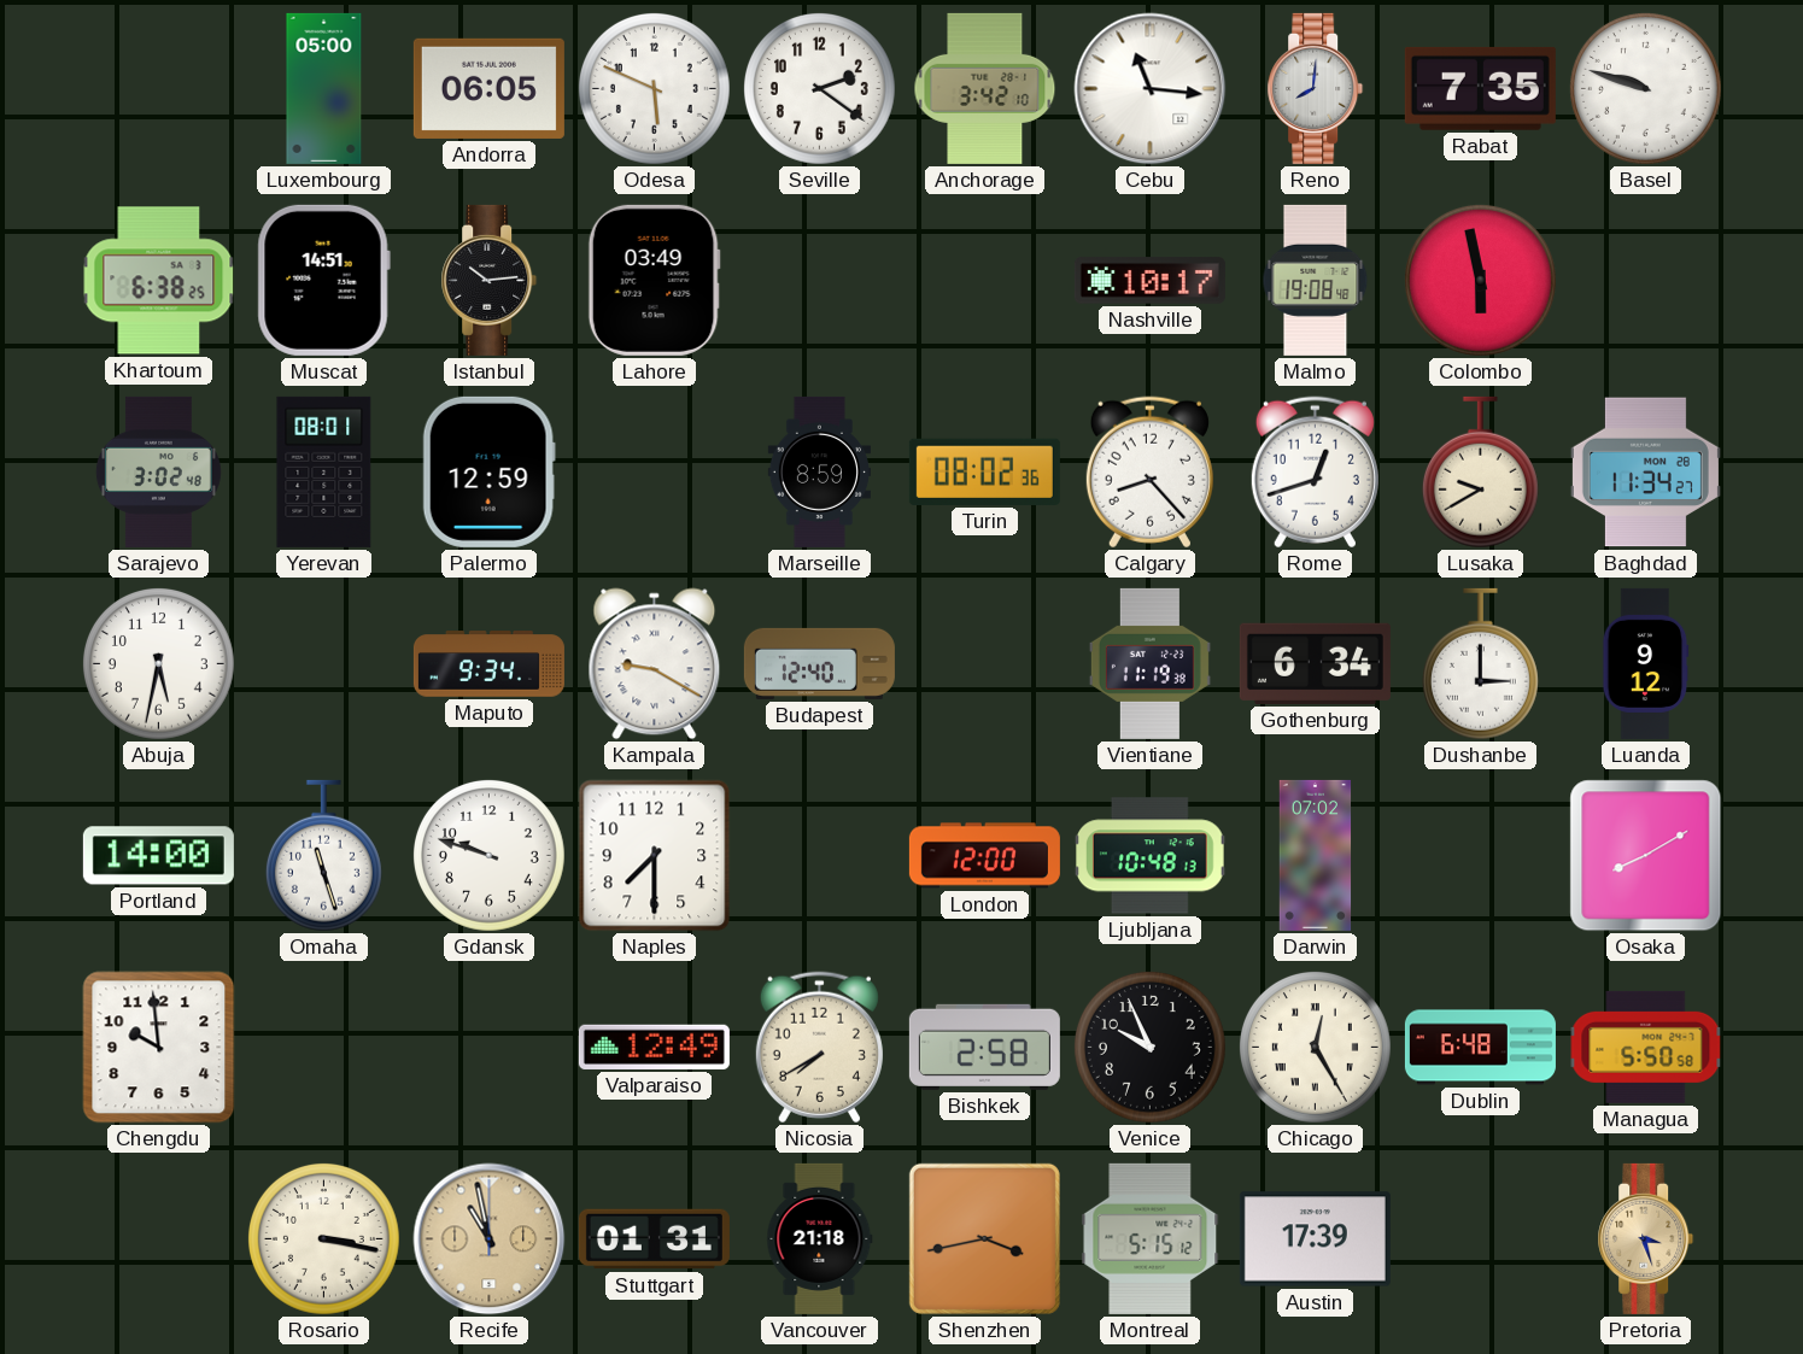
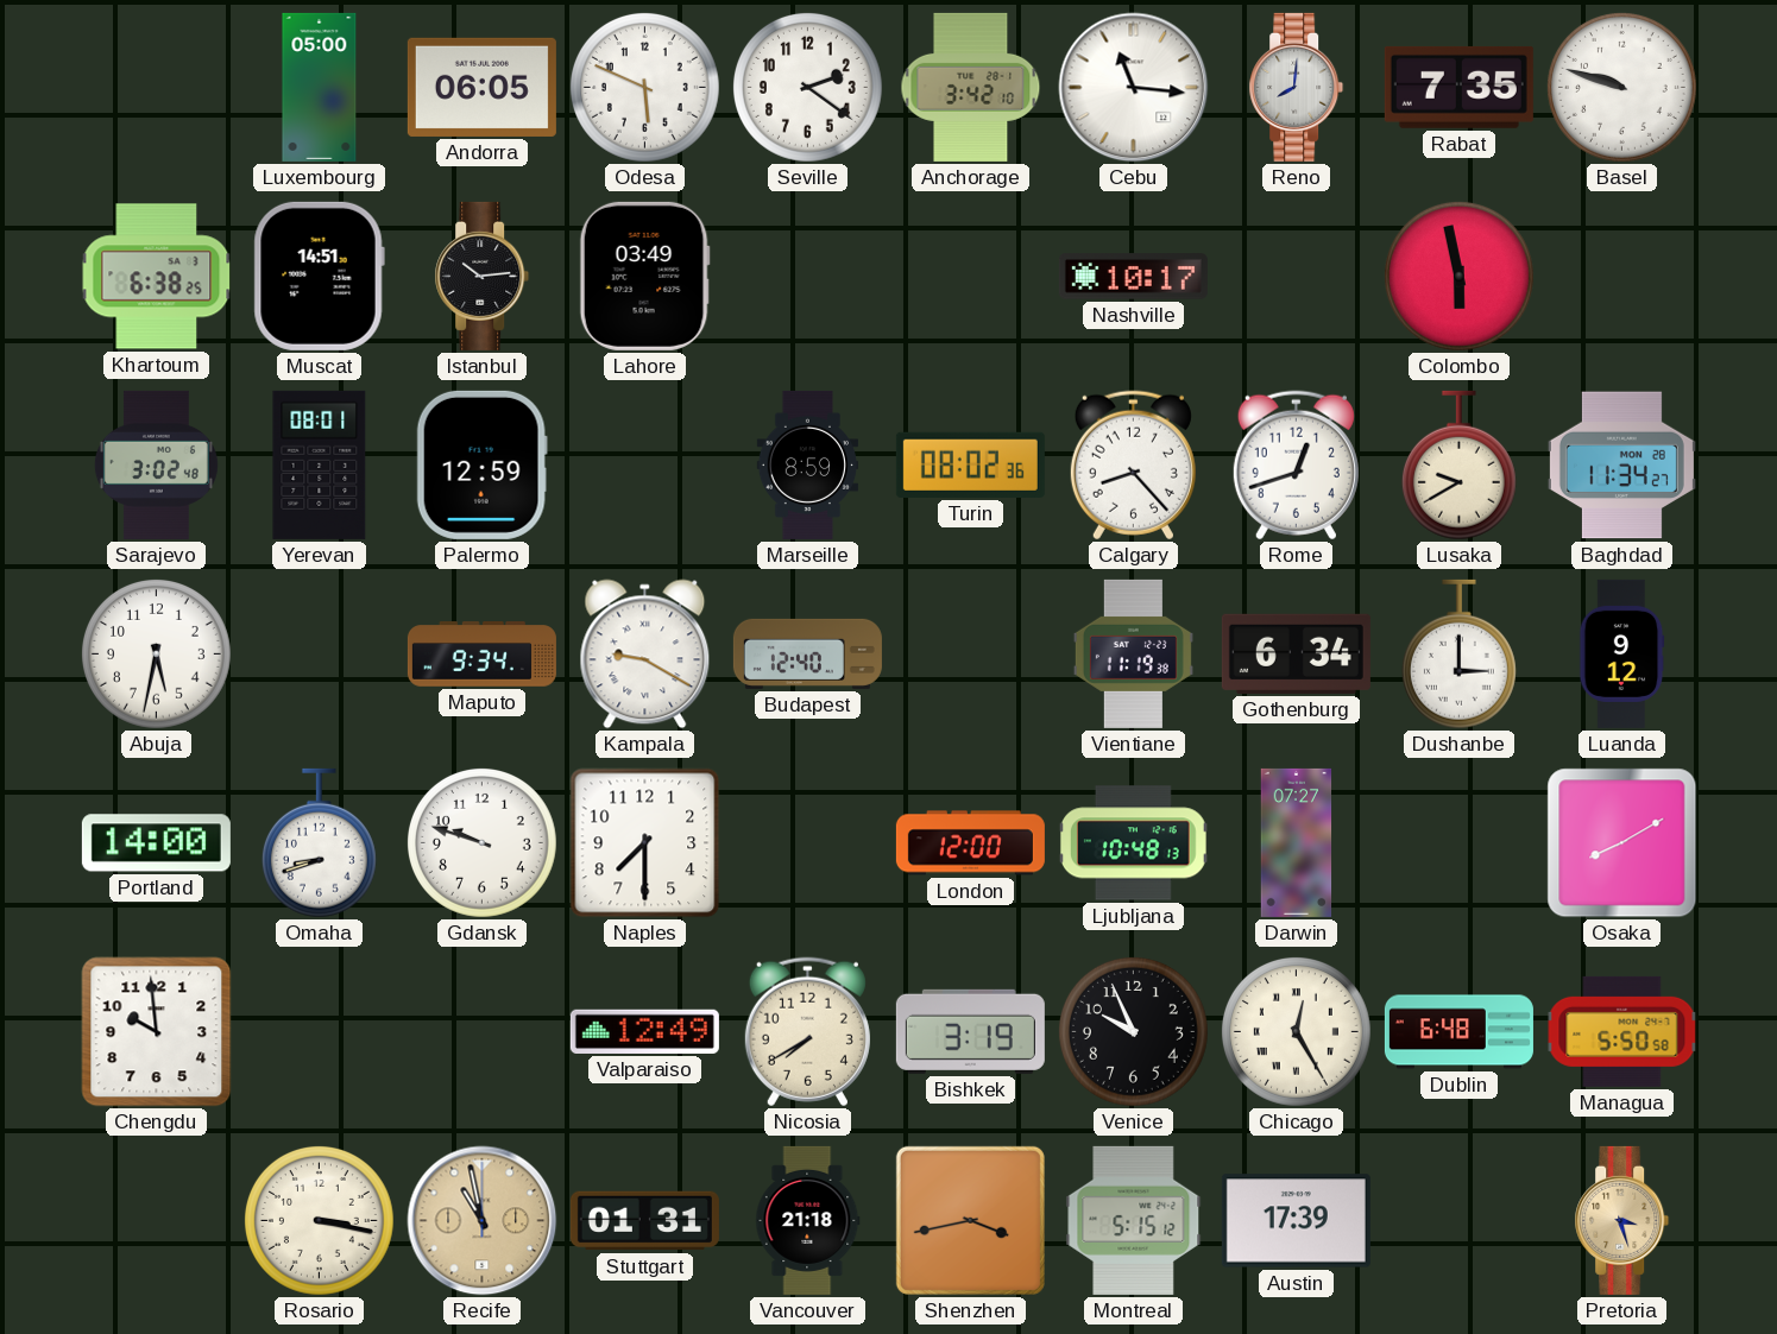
Malmo: 19:08 -> none
Omaha: 11:27 -> 8:42
Darwin: 07:02 -> 07:27
Bishkek: 2:58 -> 3:19
